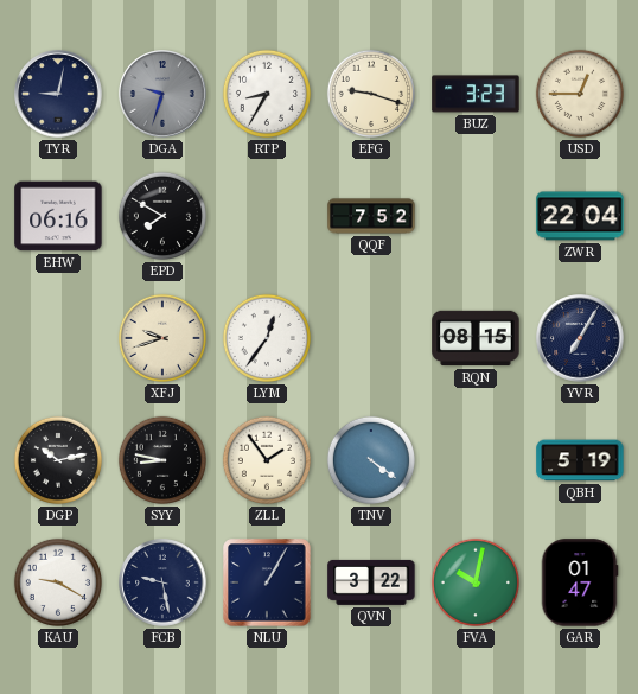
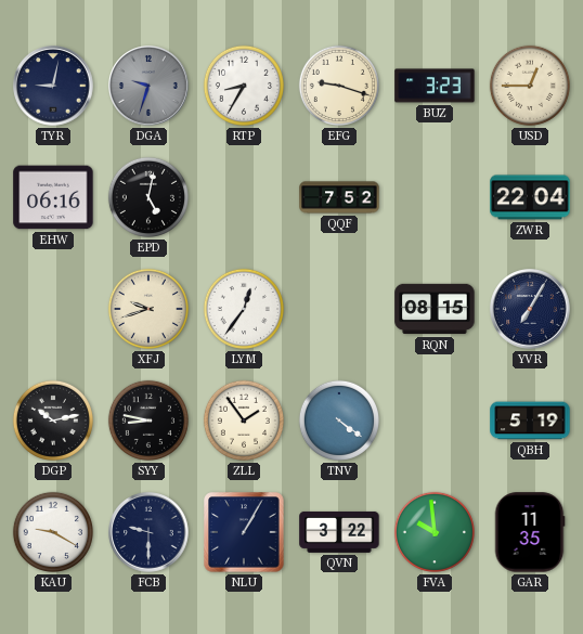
EPD: 7:50 -> 5:02
FCB: 9:28 -> 9:30
FVA: 10:02 -> 9:59
GAR: 01:47 -> 11:35
